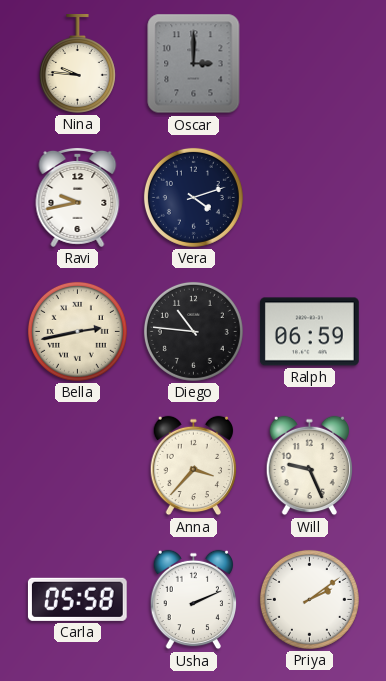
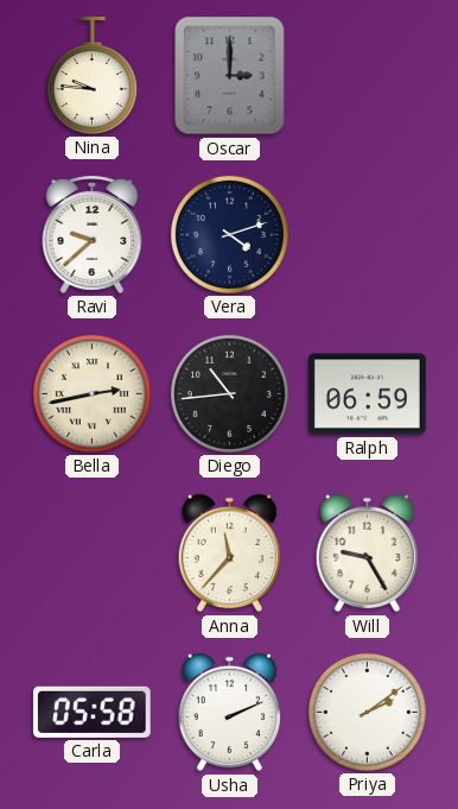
Ravi: 9:43 -> 9:38
Diego: 10:46 -> 10:44
Anna: 3:37 -> 11:37
Will: 9:26 -> 9:25
